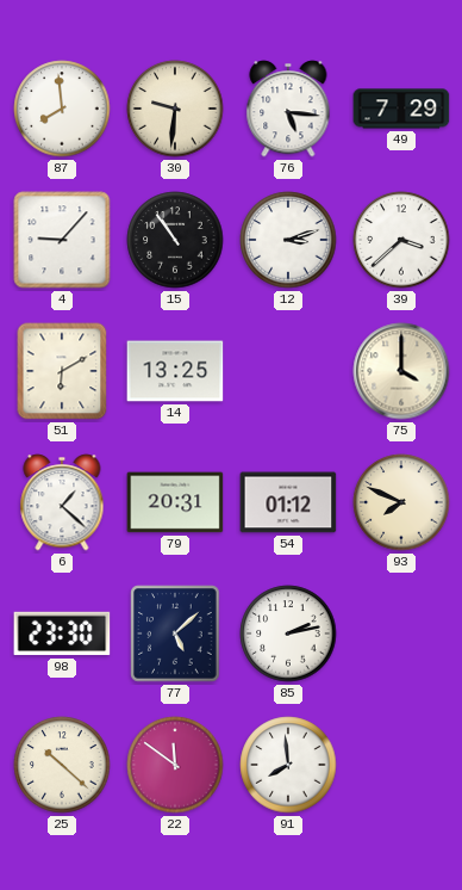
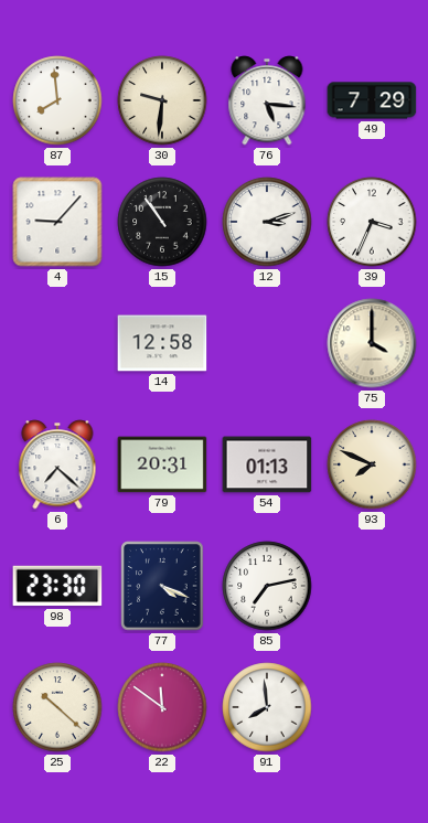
39: 3:38 -> 3:34
51: 6:10 -> none
14: 13:25 -> 12:58
6: 1:22 -> 7:22
54: 01:12 -> 01:13
77: 5:08 -> 4:19
85: 2:13 -> 7:13
